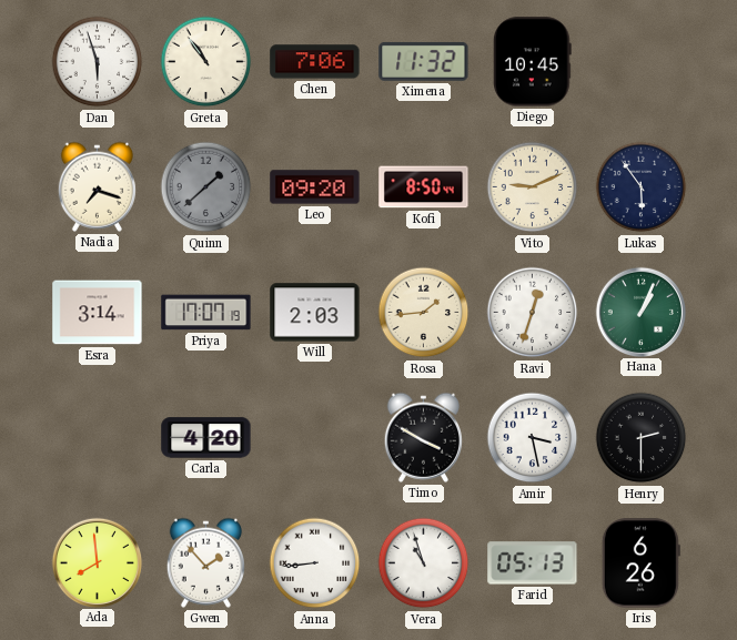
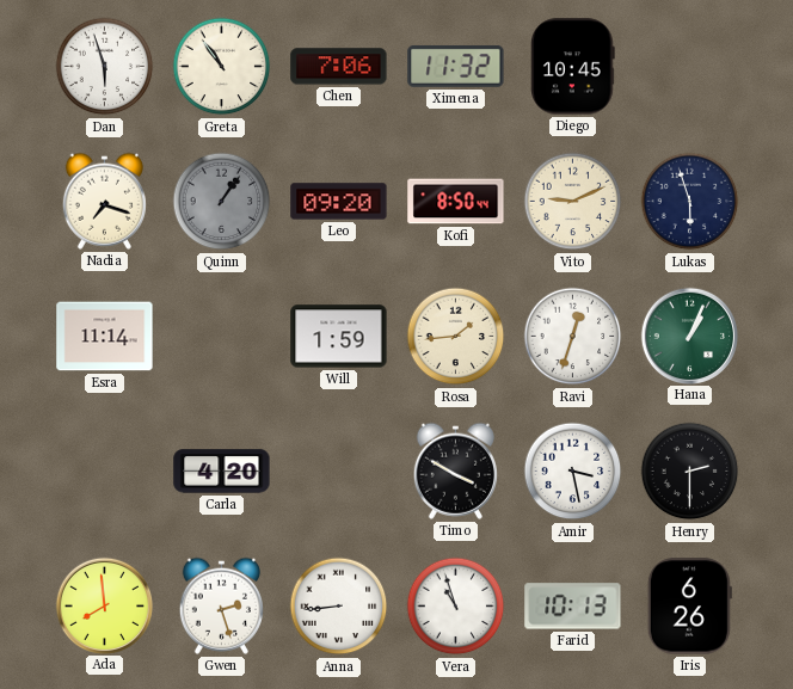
Quinn: 1:38 -> 1:06
Lukas: 5:54 -> 5:57
Esra: 3:14 -> 11:14
Priya: 17:07 -> none
Will: 2:03 -> 1:59
Gwen: 1:53 -> 2:27
Farid: 05:13 -> 10:13
